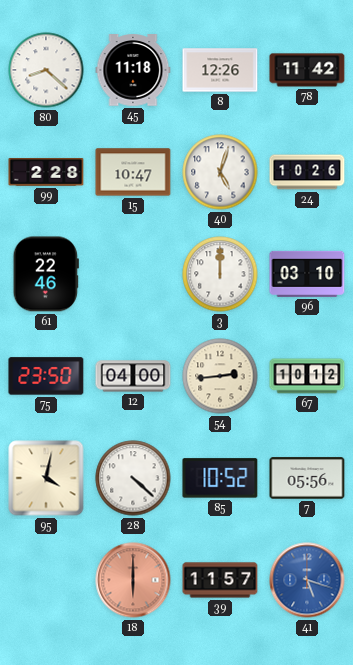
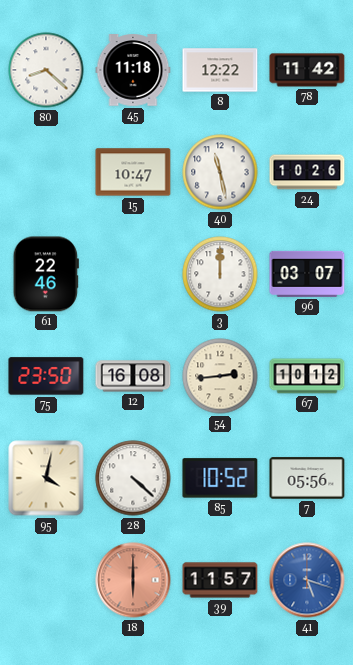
8: 12:26 -> 12:22
99: 2:28 -> none
40: 5:03 -> 11:28
96: 03:10 -> 03:07
12: 04:00 -> 16:08
